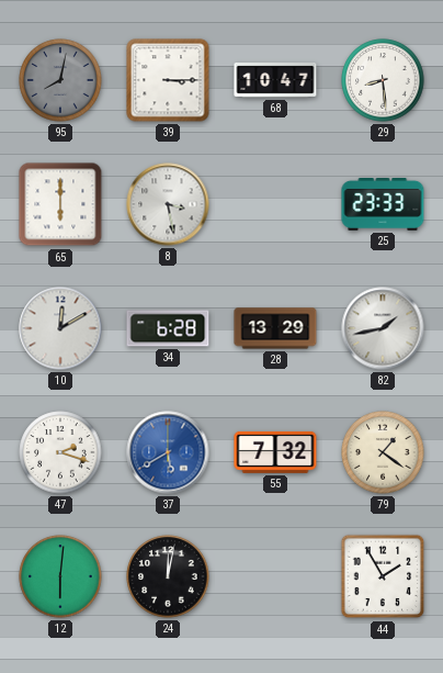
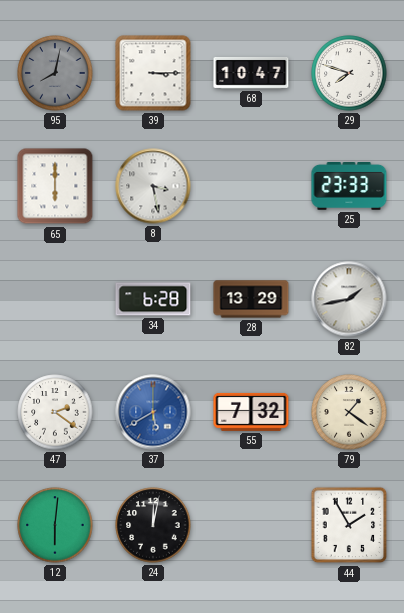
29: 8:29 -> 7:48
10: 12:10 -> none
47: 2:18 -> 2:21
